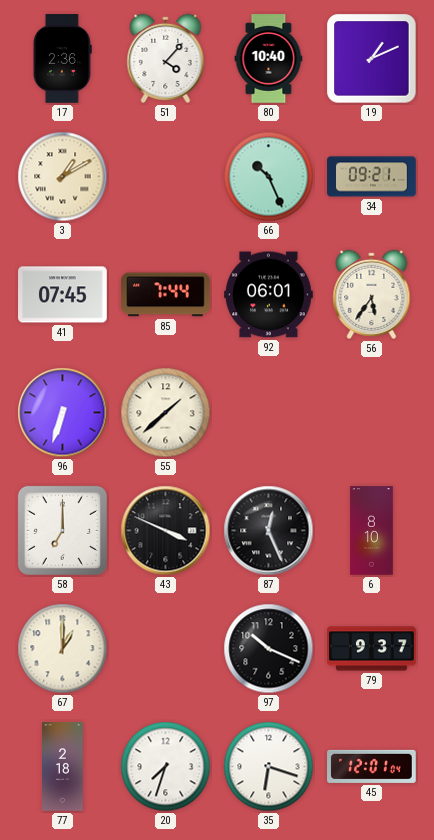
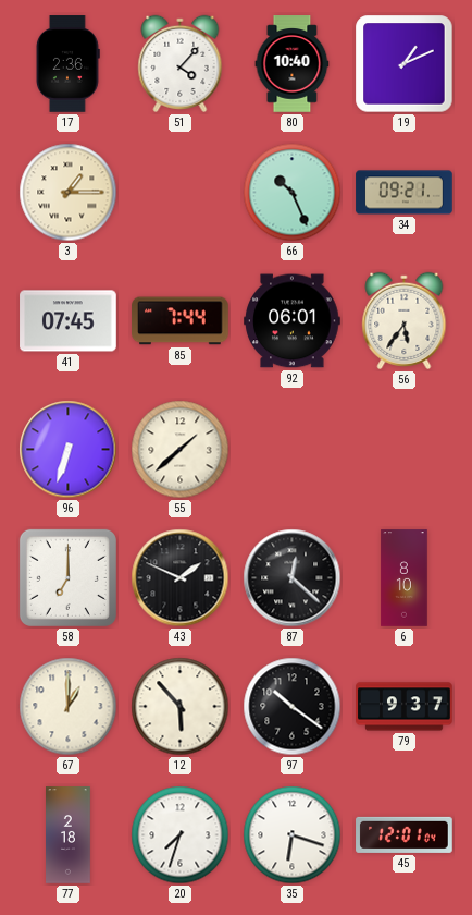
3: 1:10 -> 1:15
43: 3:49 -> 1:49
87: 12:26 -> 12:22
12: none -> 5:53
97: 10:19 -> 10:21
